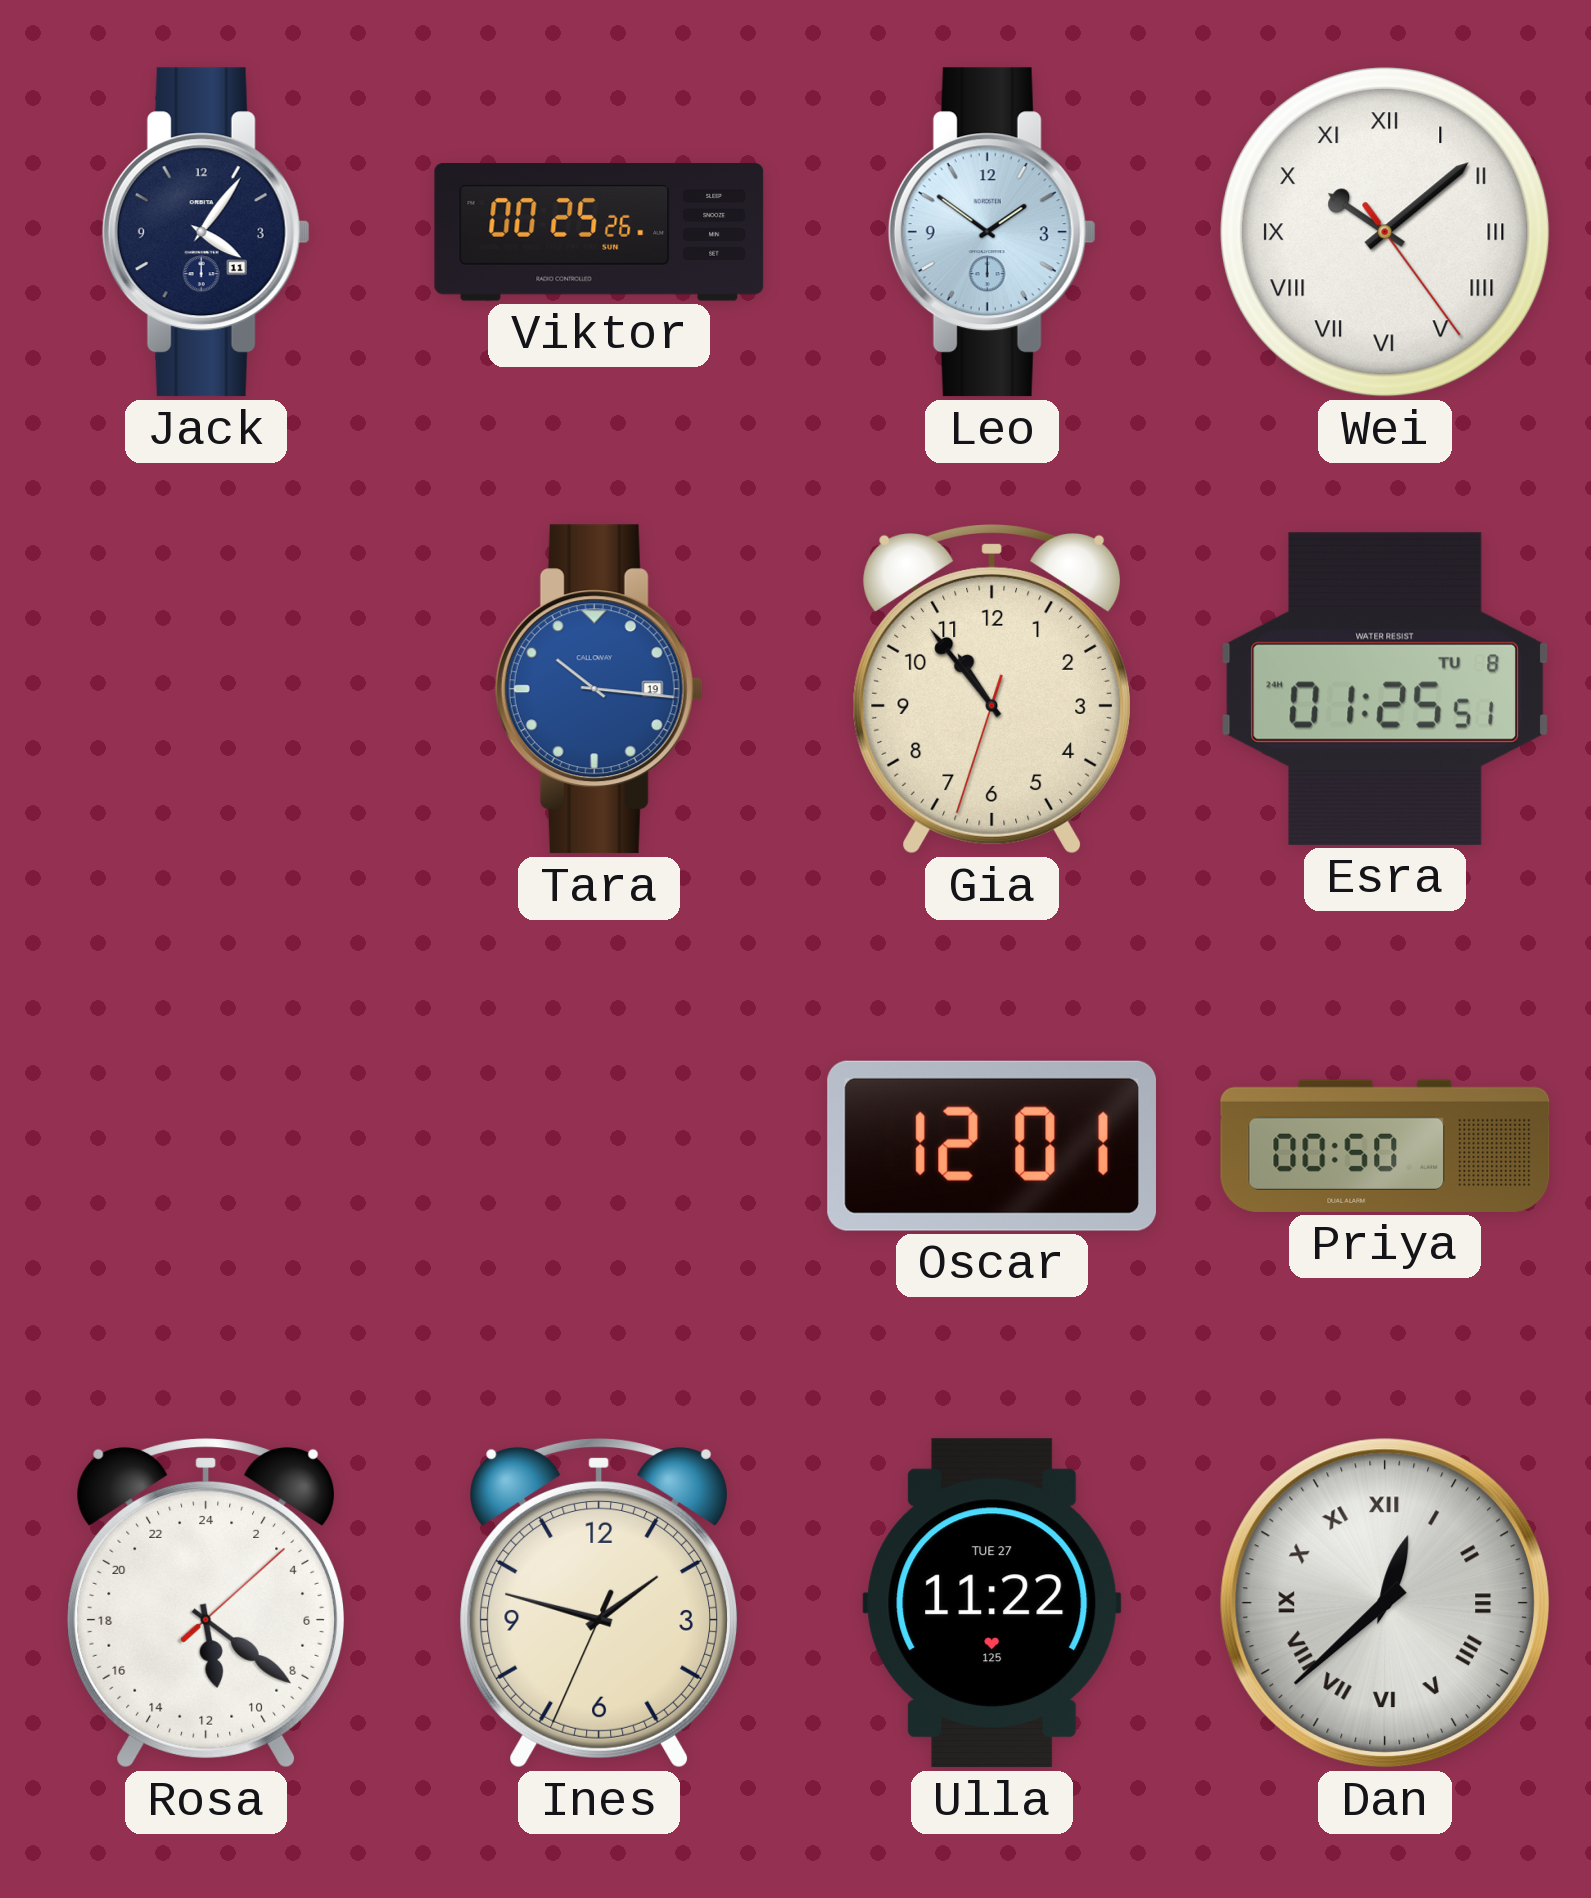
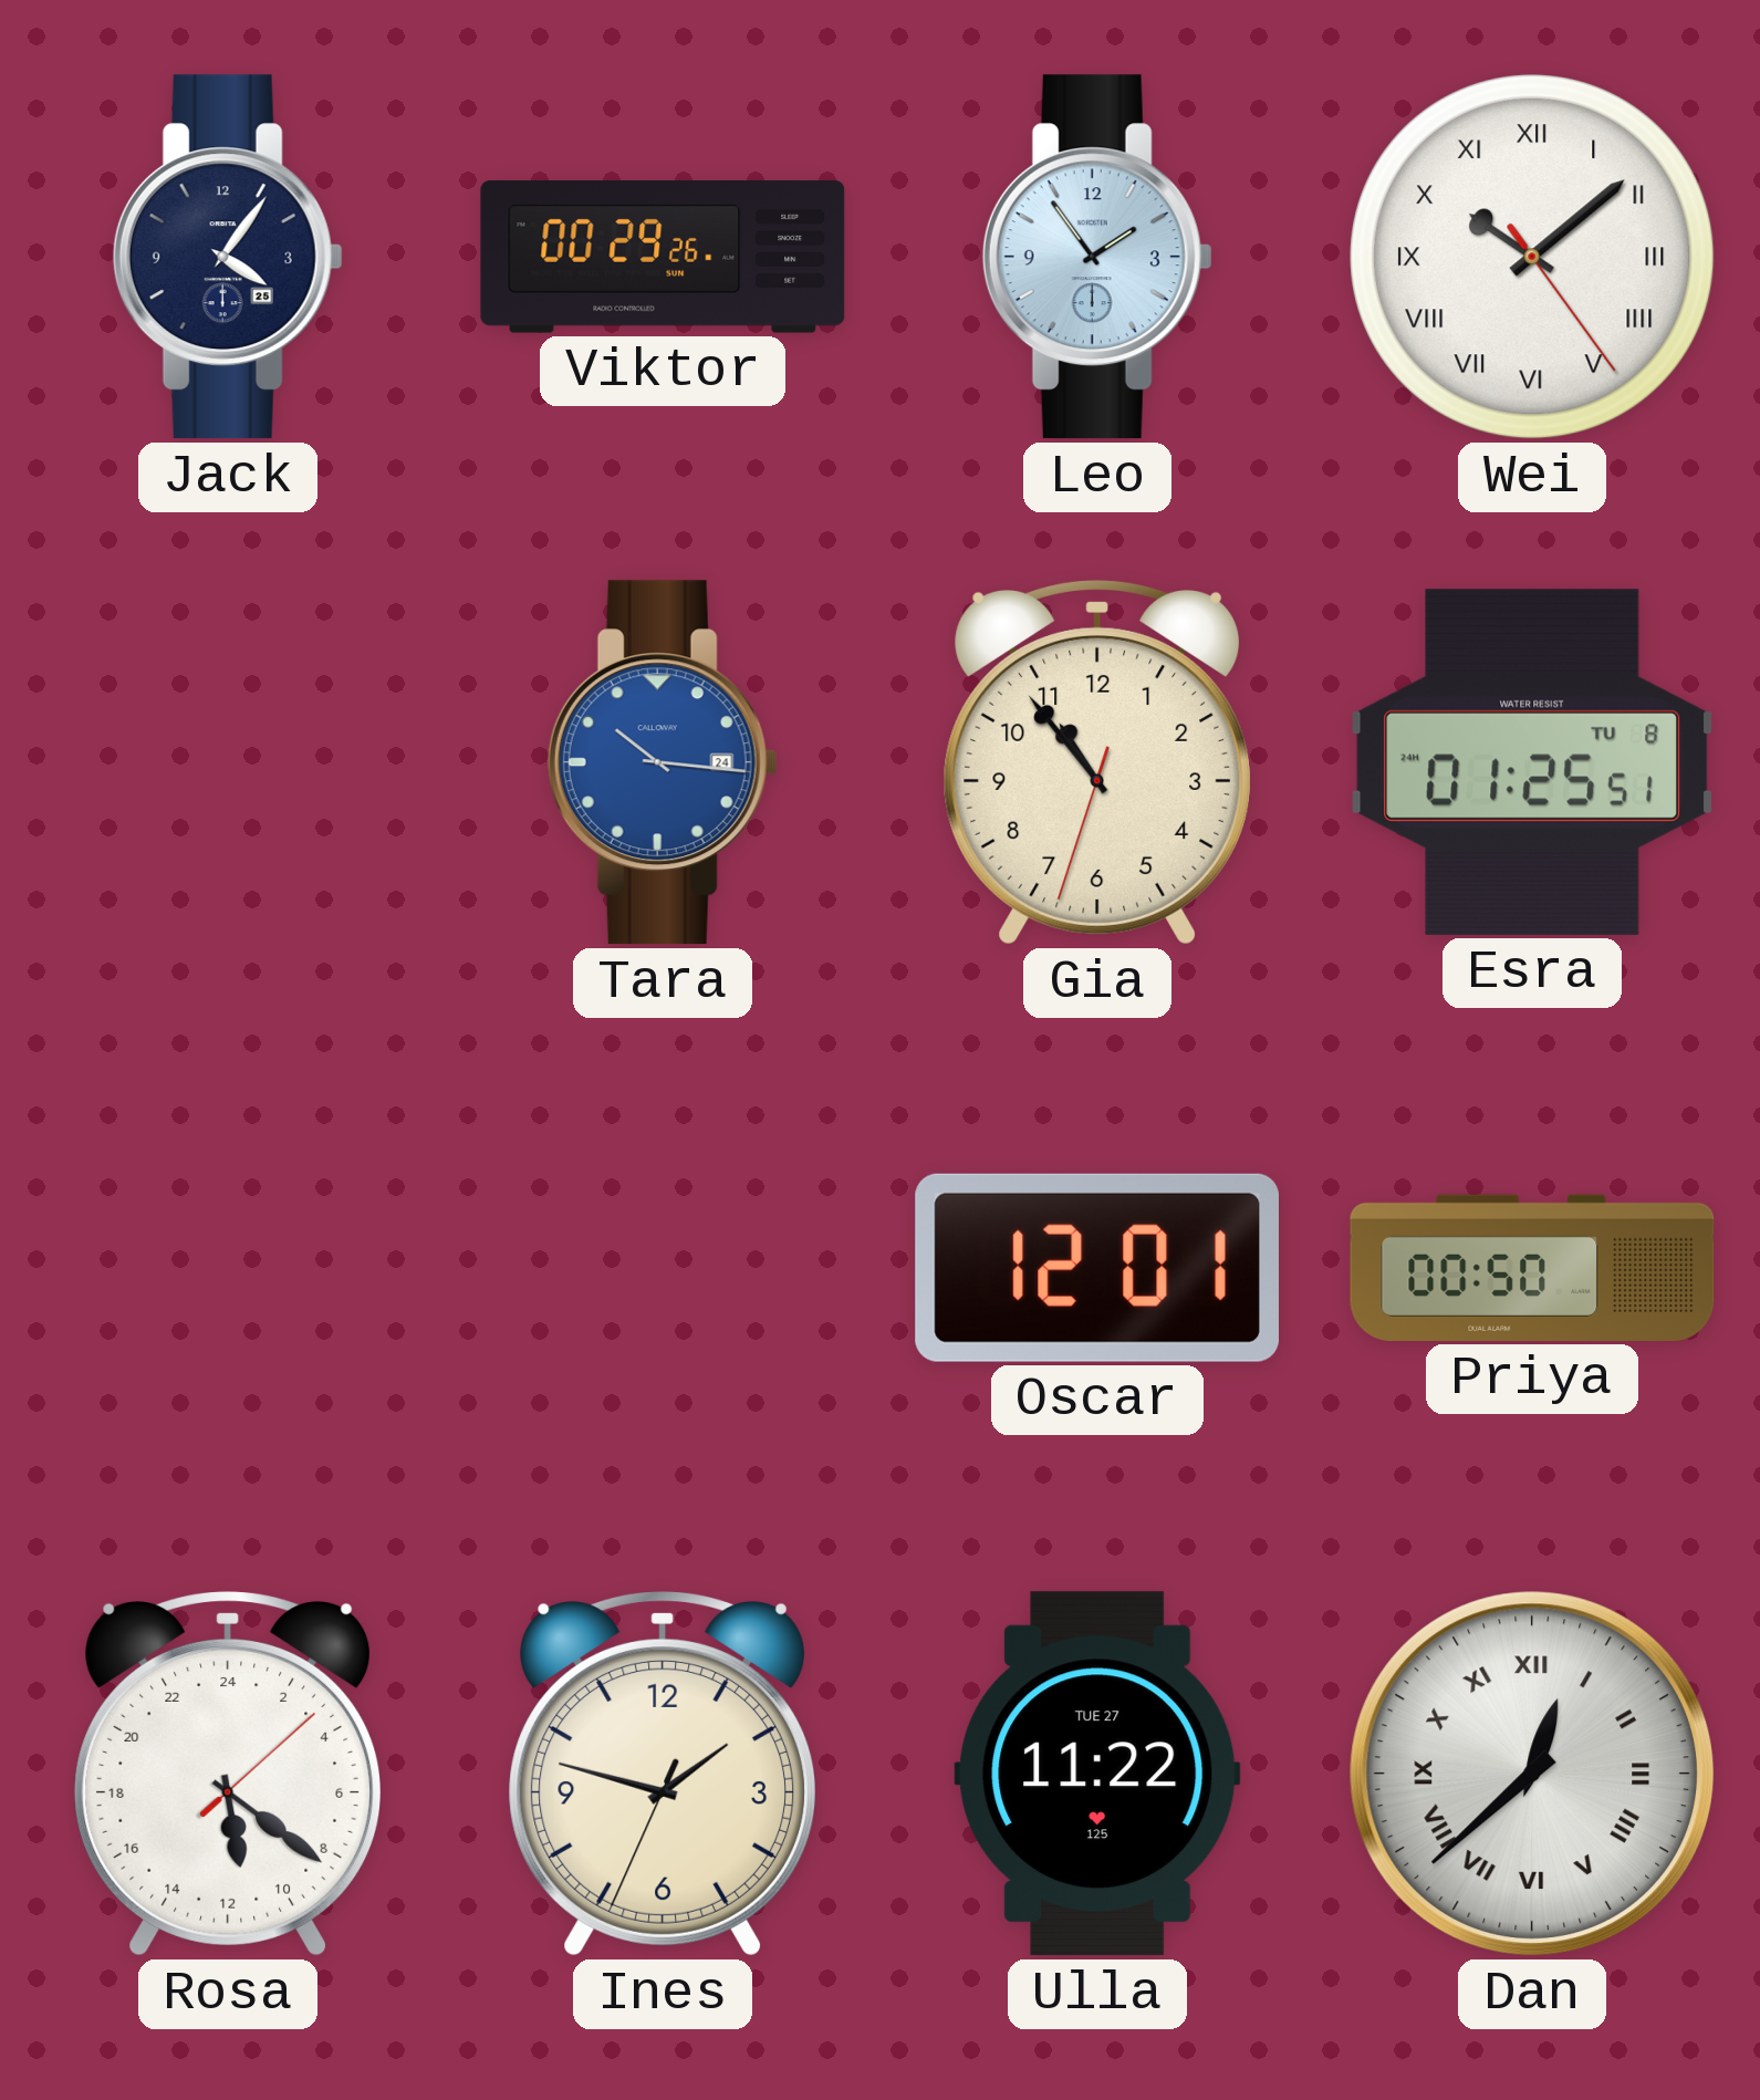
Jack date: 11 -> 25
Viktor: 00:25 -> 00:29
Leo: 1:51 -> 1:54
Tara date: 19 -> 24
